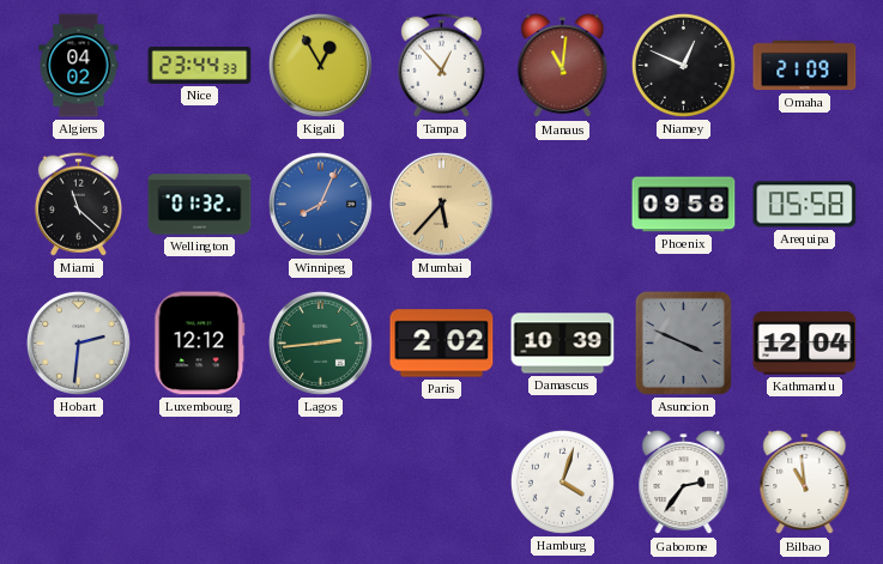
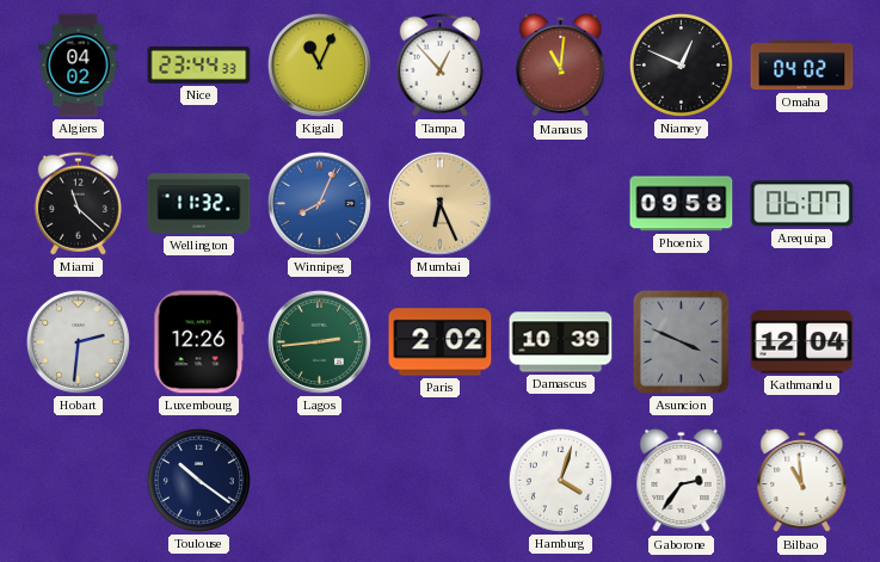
Kigali: 12:55 -> 11:04
Omaha: 21:09 -> 04:02
Wellington: 01:32 -> 11:32
Mumbai: 5:37 -> 6:26
Arequipa: 05:58 -> 06:07
Luxembourg: 12:12 -> 12:26
Toulouse: none -> 10:21
